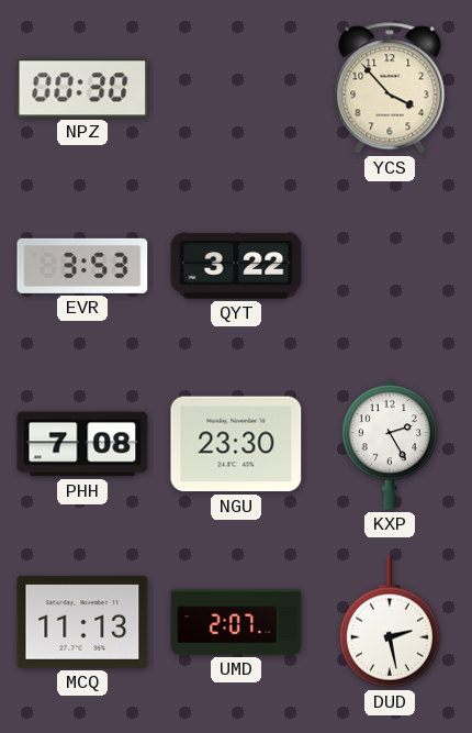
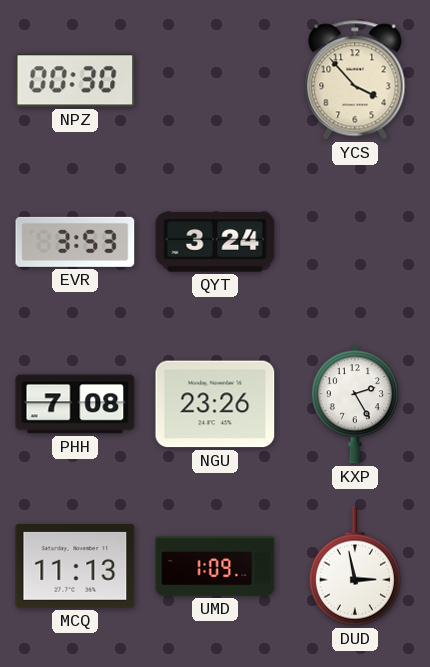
QYT: 3:22 -> 3:24
NGU: 23:30 -> 23:26
UMD: 2:07 -> 1:09
DUD: 2:28 -> 2:58
